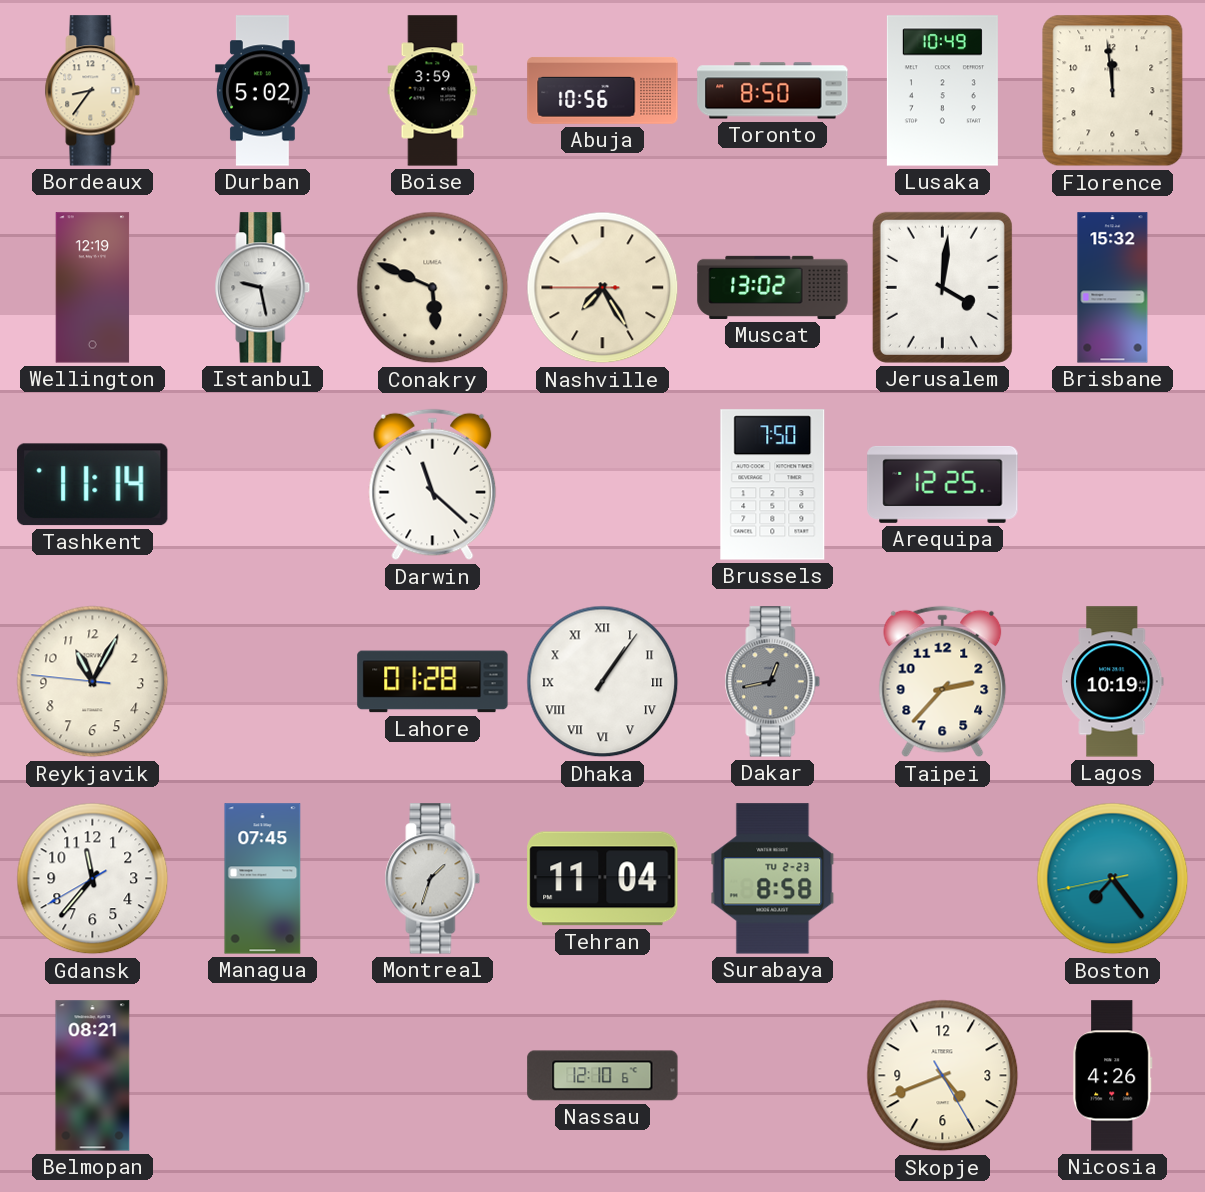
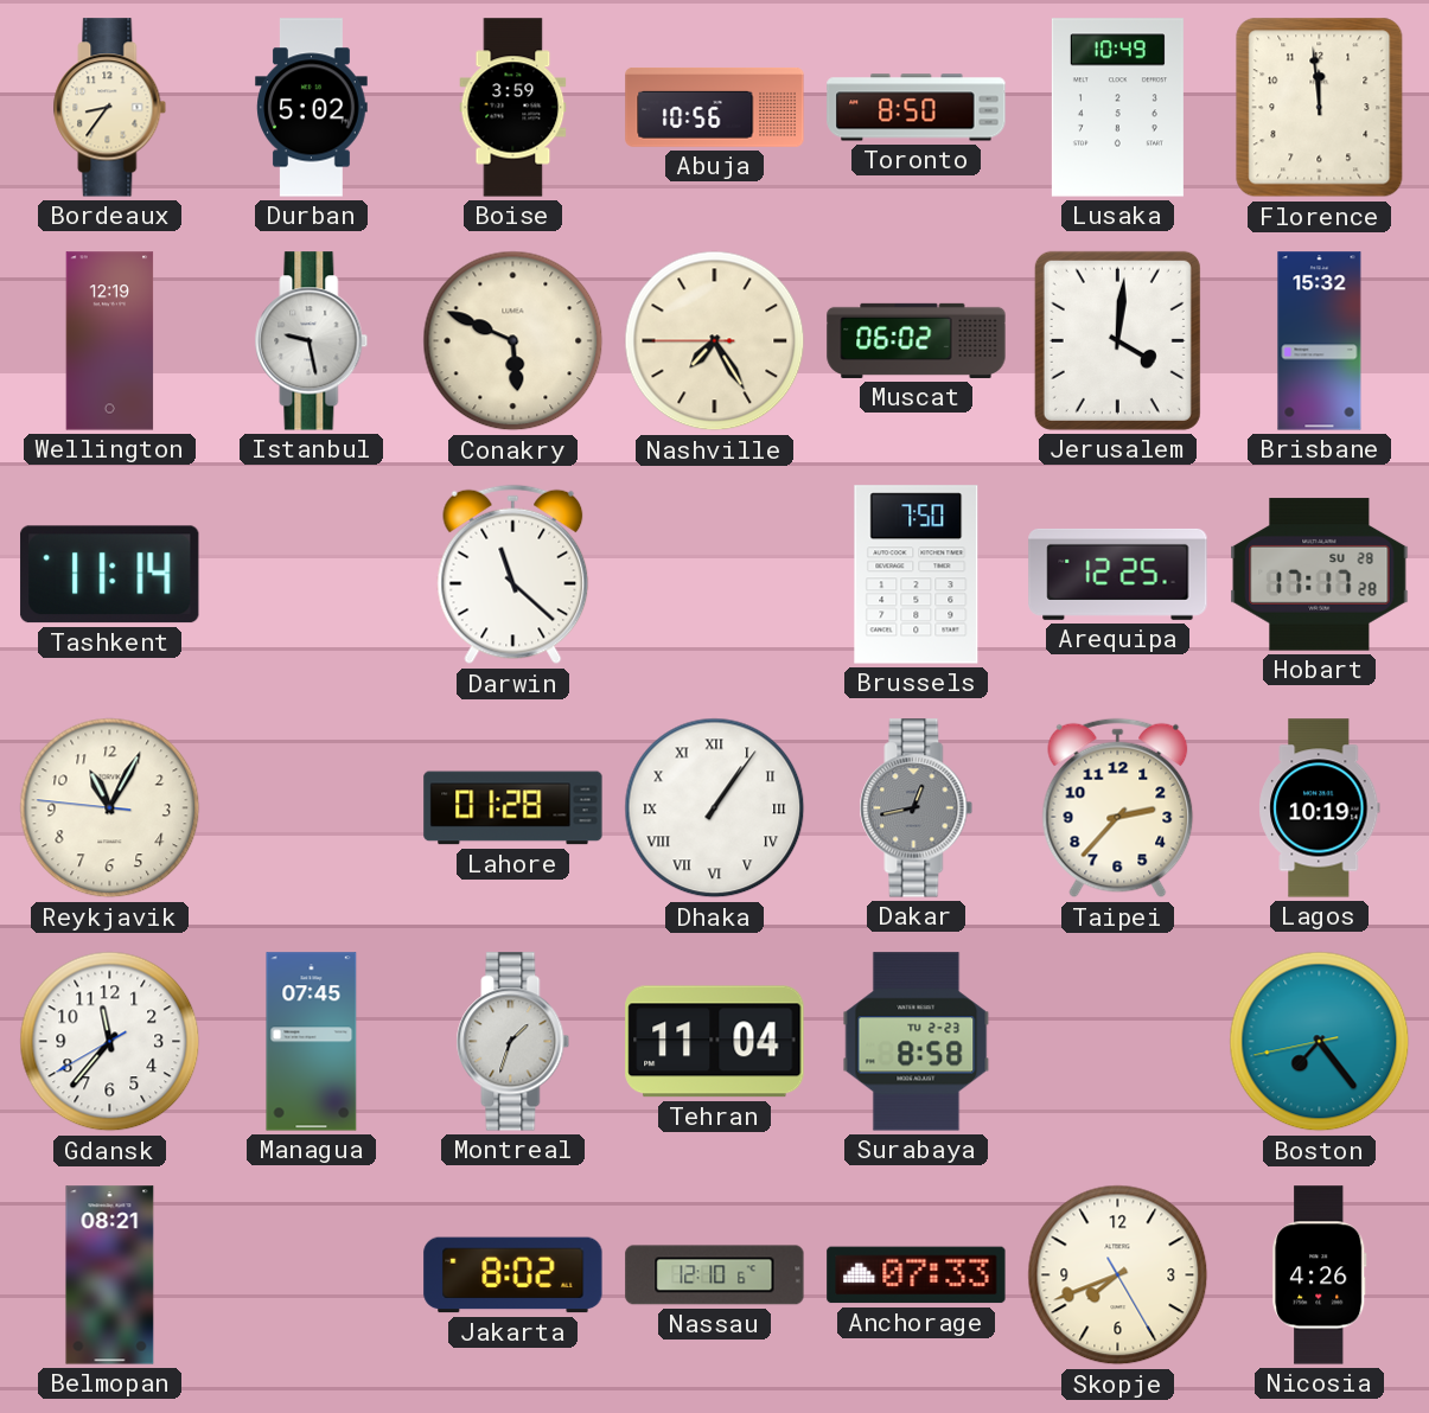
Muscat: 13:02 -> 06:02
Hobart: none -> 17:17
Jakarta: none -> 8:02
Anchorage: none -> 07:33
Skopje: 4:41 -> 7:41
